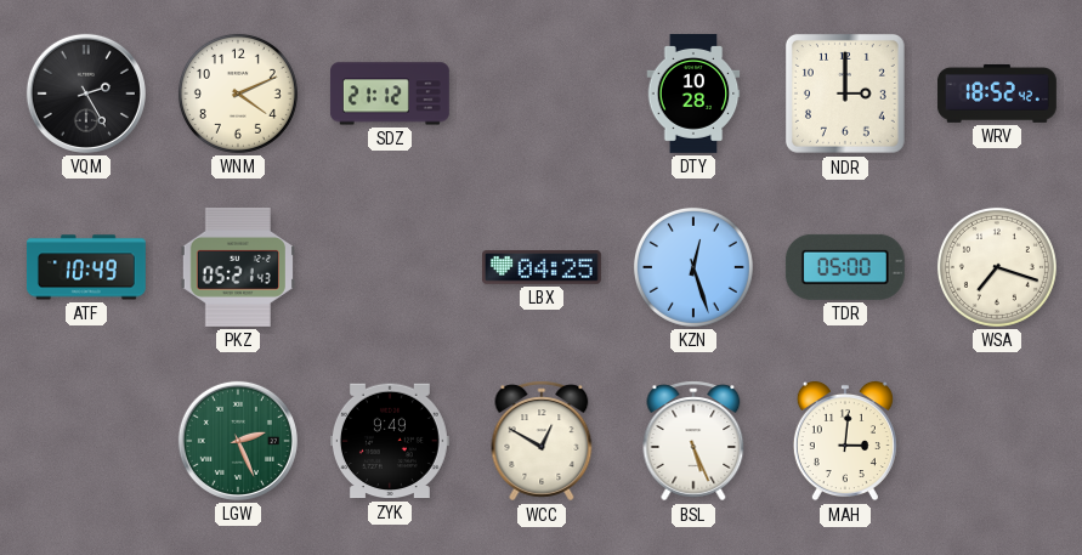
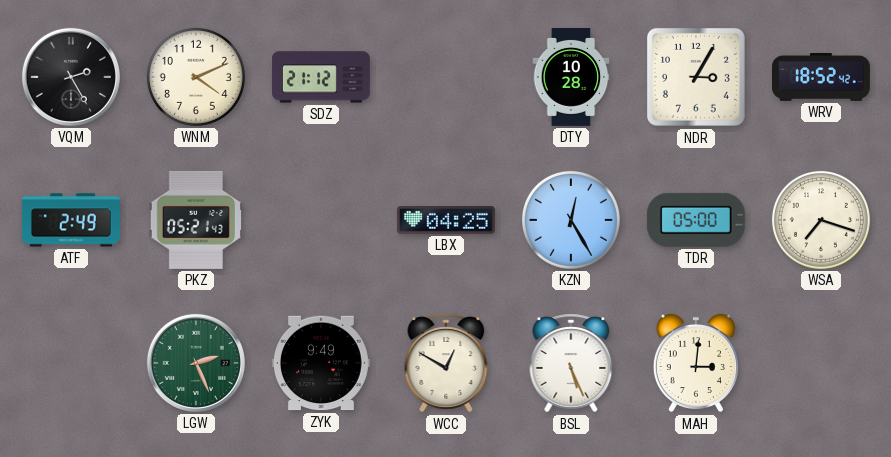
NDR: 3:00 -> 3:05
ATF: 10:49 -> 2:49
KZN: 12:27 -> 12:25
